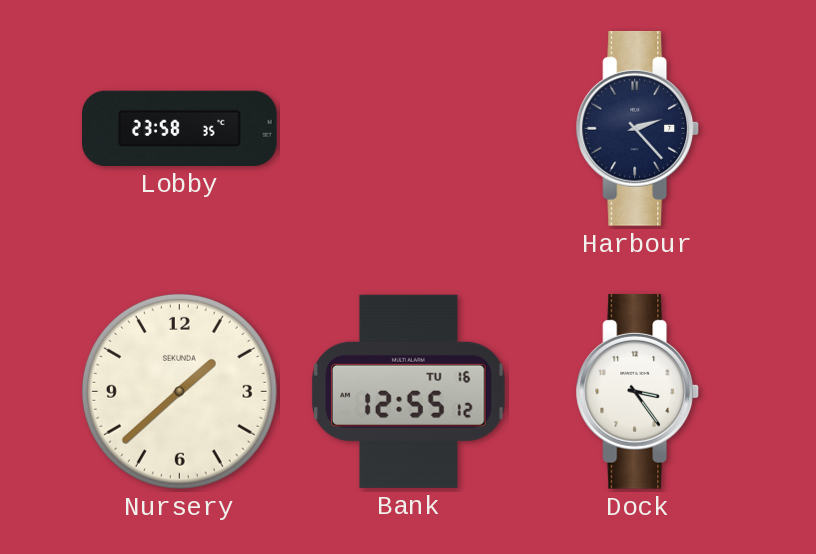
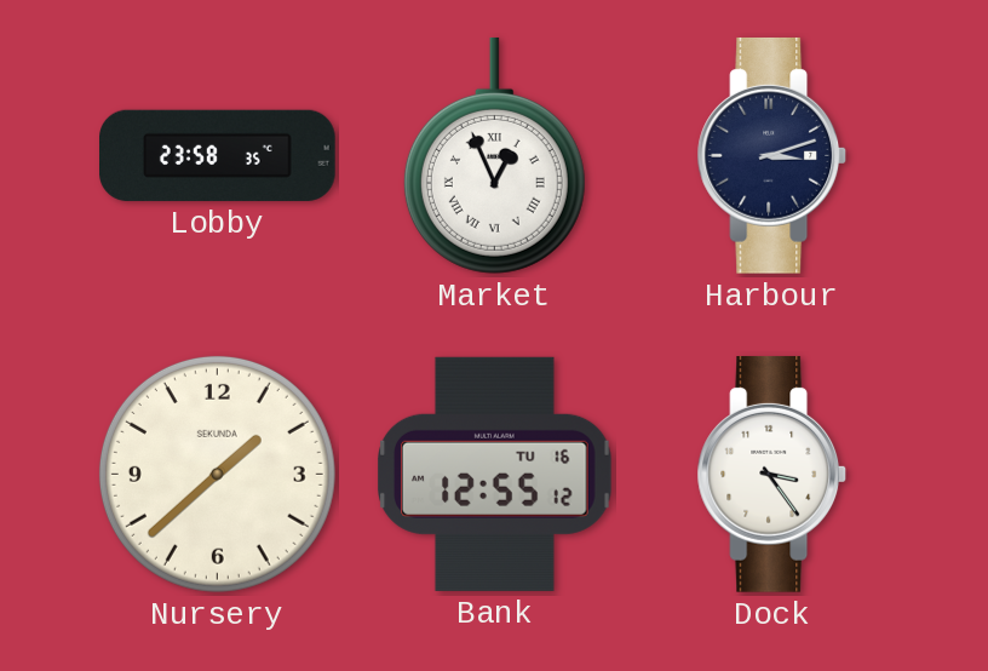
Market: none -> 12:56
Harbour: 2:23 -> 3:12
